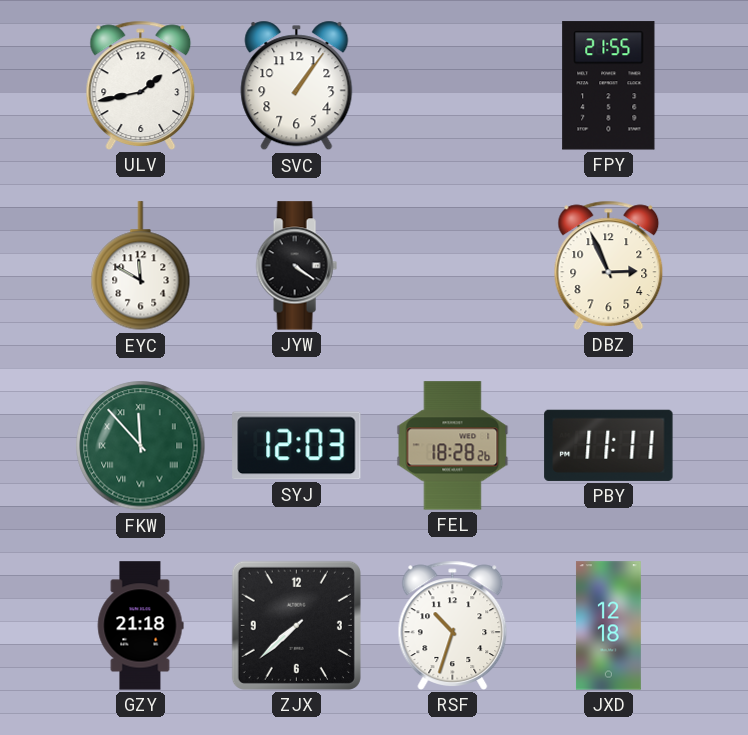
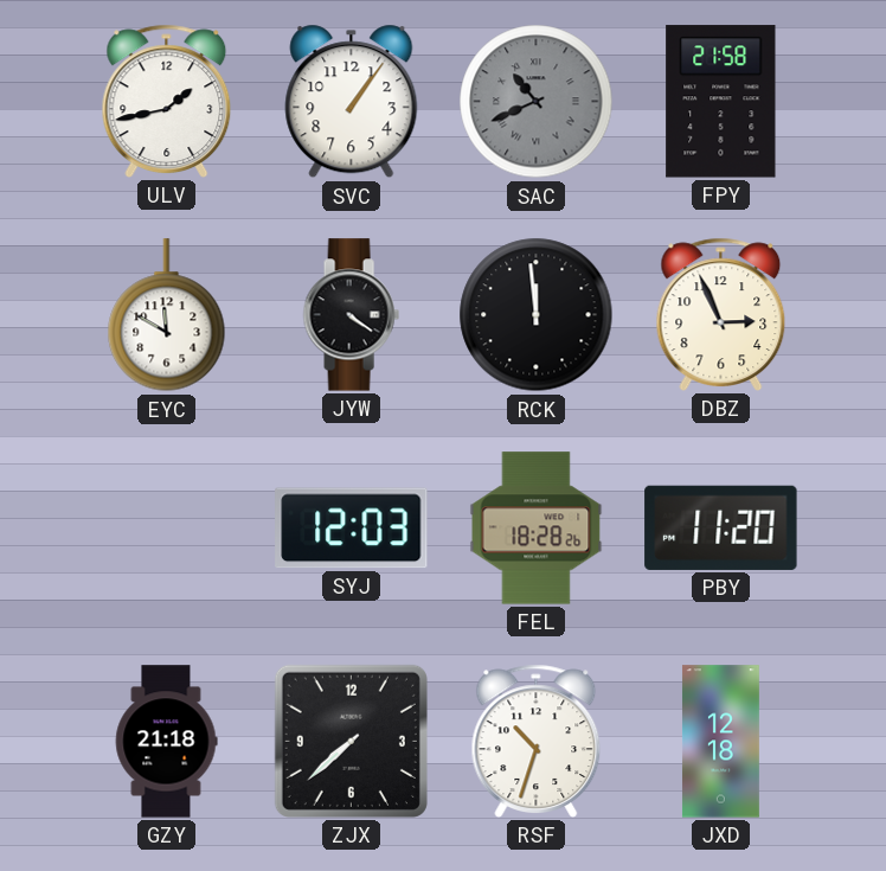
SAC: none -> 10:41
FPY: 21:55 -> 21:58
RCK: none -> 11:59
FKW: 11:53 -> none
PBY: 11:11 -> 11:20
